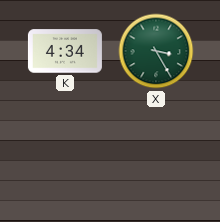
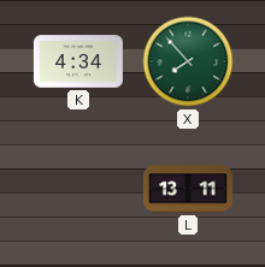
X: 3:25 -> 7:53
L: none -> 13:11
